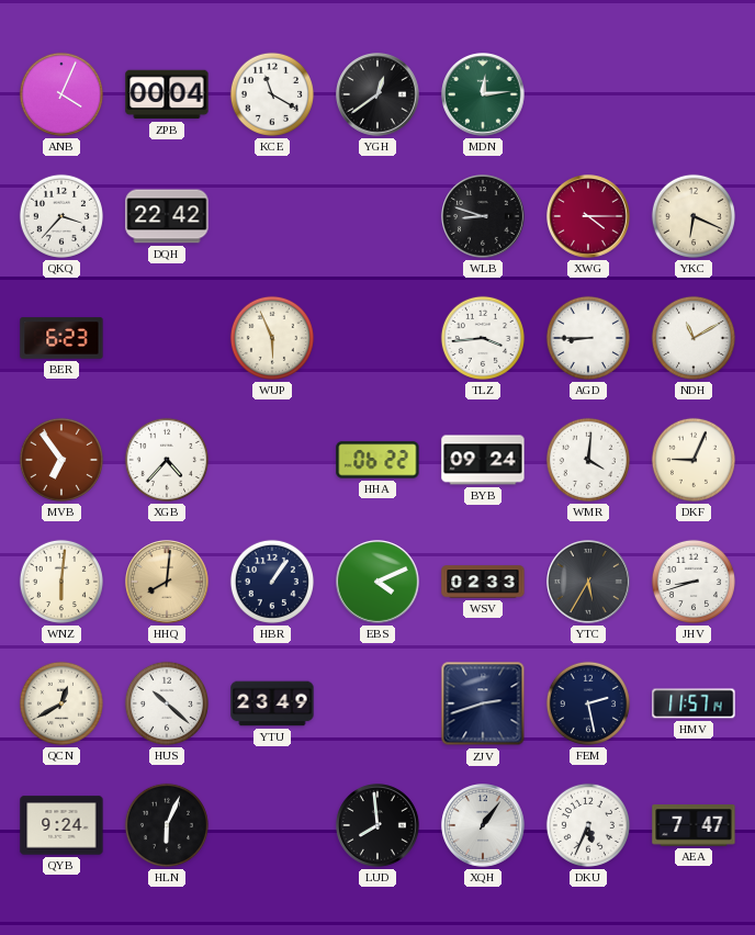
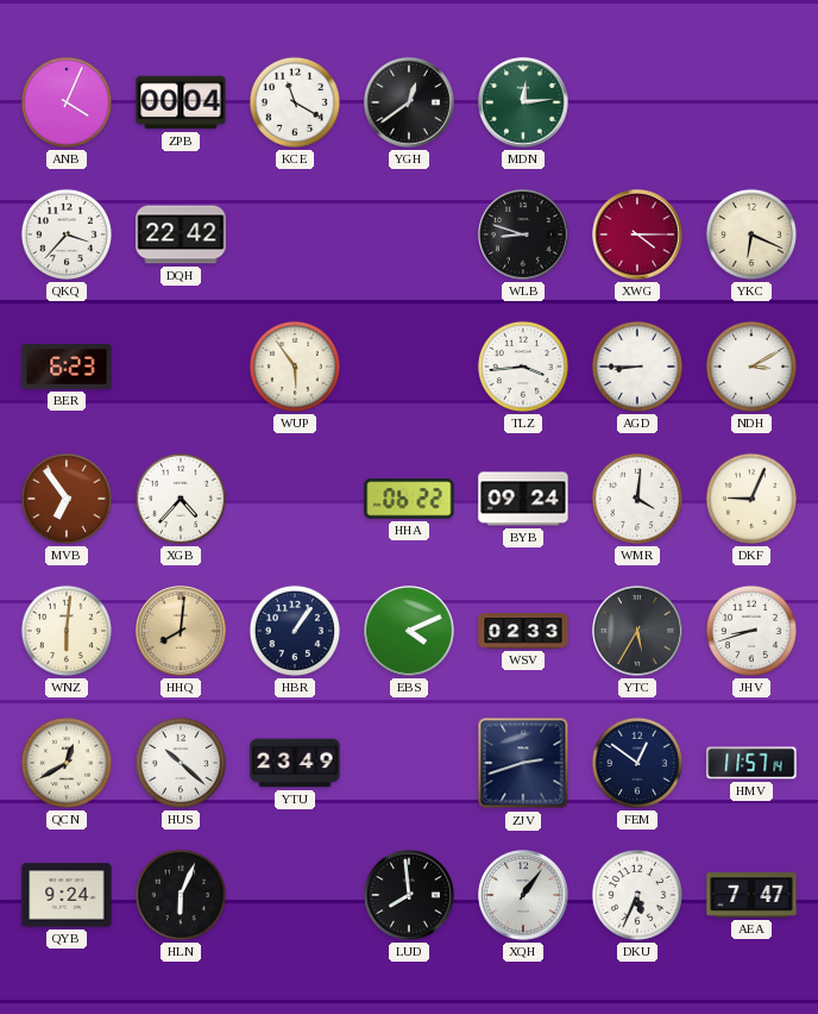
WUP: 5:56 -> 5:54
NDH: 11:10 -> 3:10
FEM: 2:28 -> 12:51
